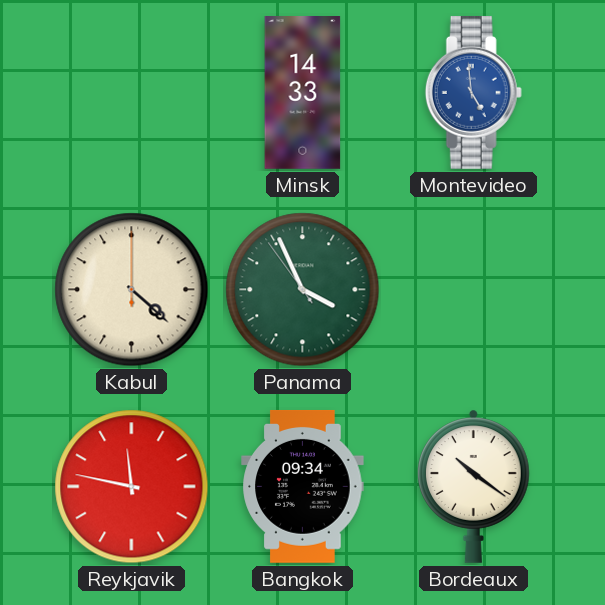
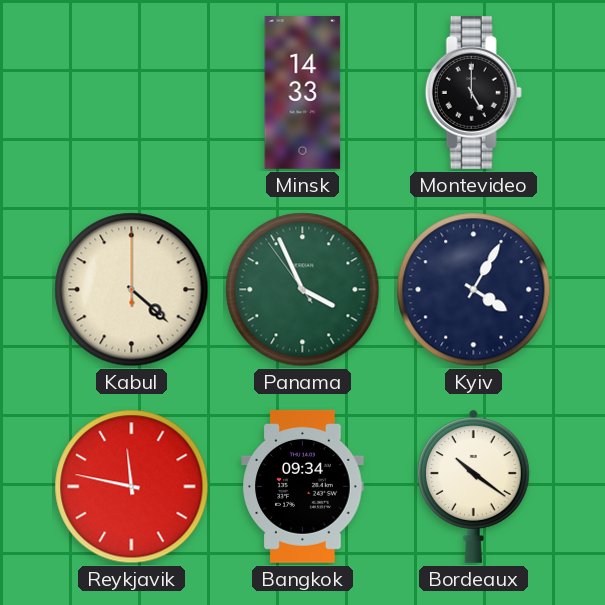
Montevideo: 4:59 -> 5:00
Montevideo dial: blue -> black
Kyiv: none -> 4:05
